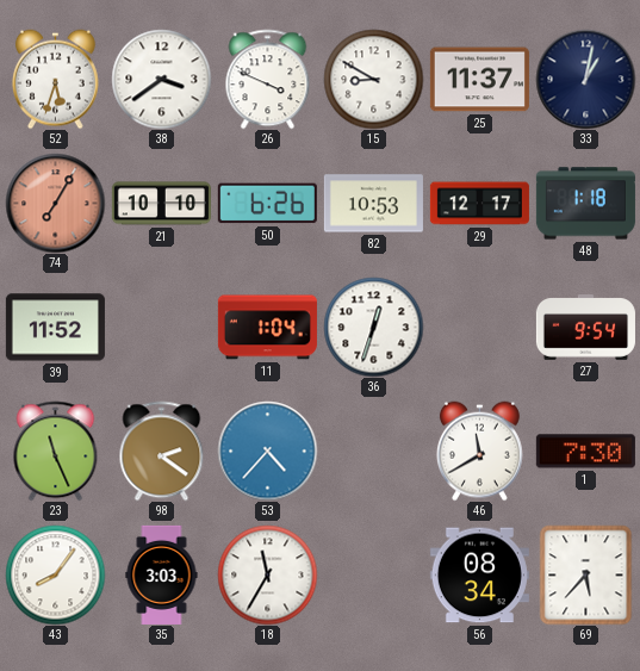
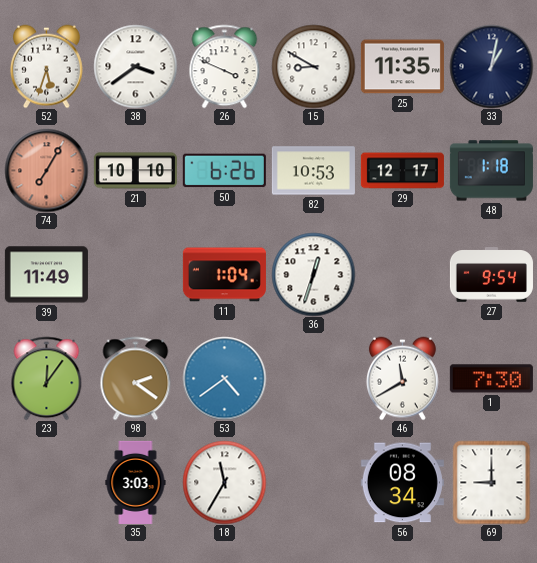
25: 11:37 -> 11:35
39: 11:52 -> 11:49
23: 11:26 -> 12:06
53: 4:37 -> 4:39
43: 8:06 -> none
69: 5:37 -> 9:00
